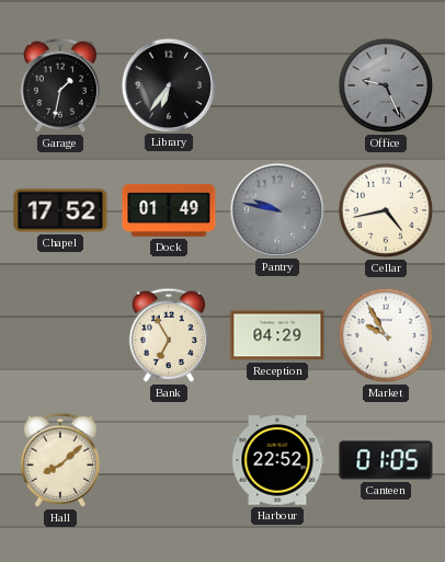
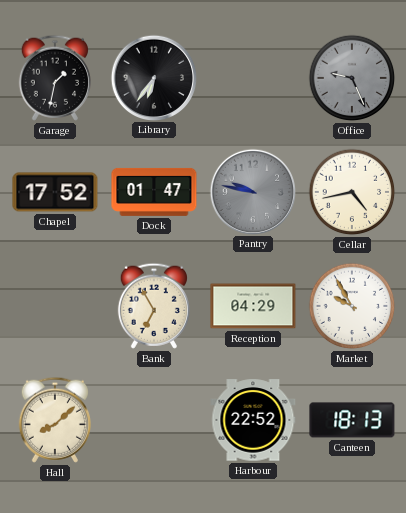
Dock: 01:49 -> 01:47
Canteen: 01:05 -> 18:13
